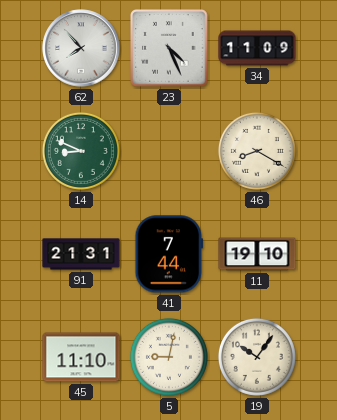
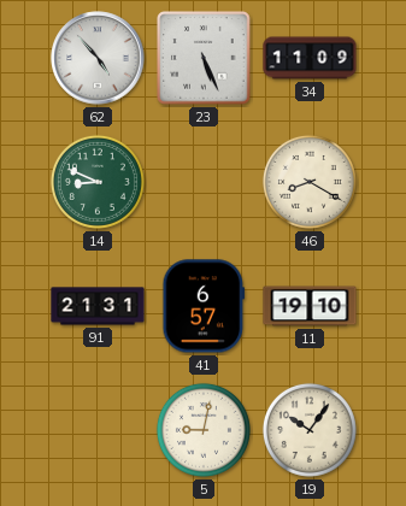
62: 7:53 -> 4:53
23: 4:26 -> 5:26
41: 7:44 -> 6:57
45: 11:10 -> none
